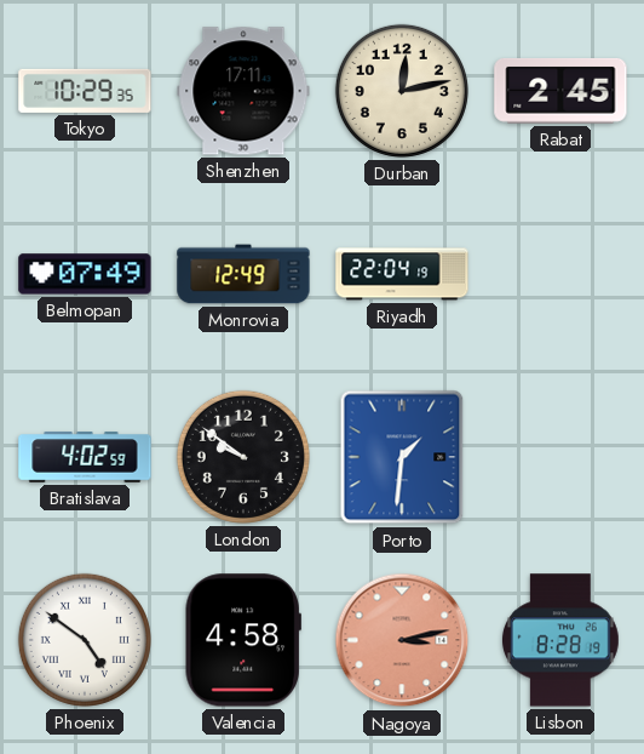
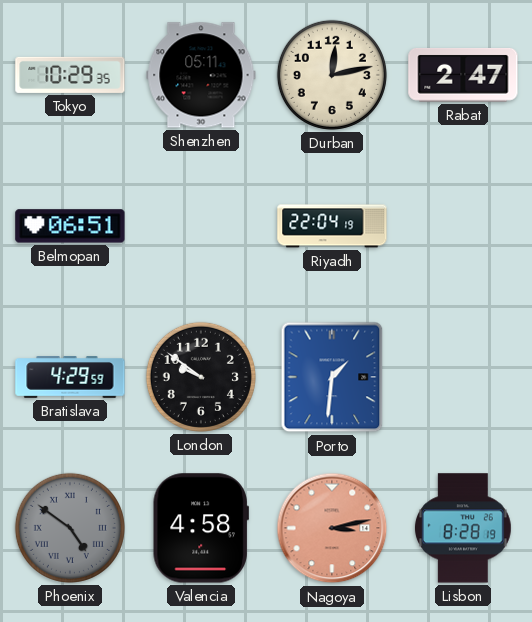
Shenzhen: 17:11 -> 05:11
Rabat: 2:45 -> 2:47
Belmopan: 07:49 -> 06:51
Monrovia: 12:49 -> none
Bratislava: 4:02 -> 4:29
Phoenix dial: white -> grey
